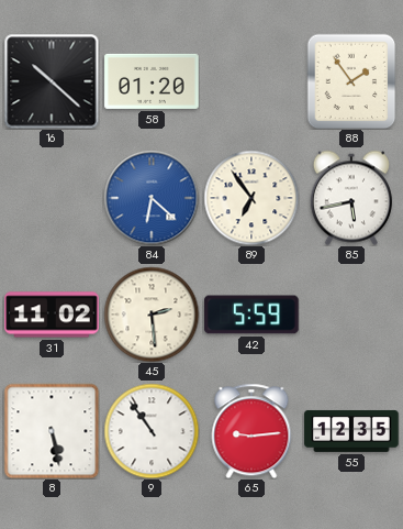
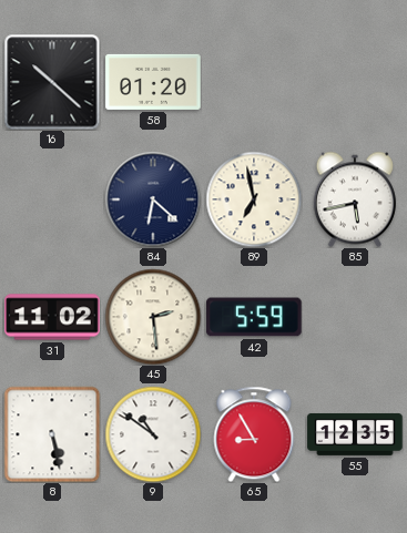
88: 1:54 -> none
84 dial: blue -> navy
89: 6:54 -> 6:58
9: 10:54 -> 10:51
65: 9:14 -> 8:55
